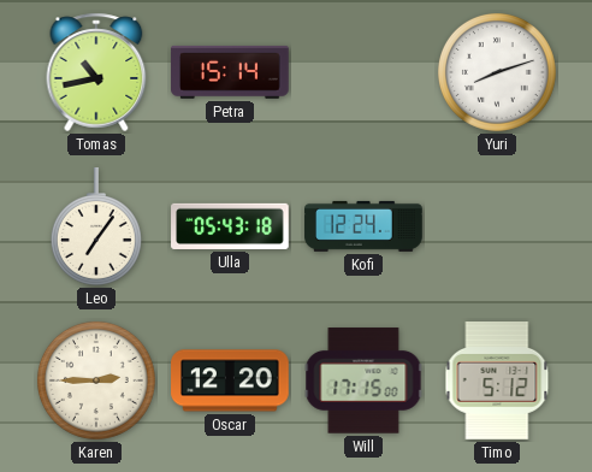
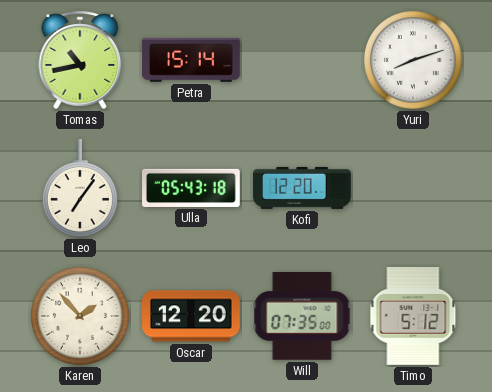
Kofi: 12:24 -> 12:20
Karen: 2:45 -> 1:53
Will: 17:15 -> 07:35
